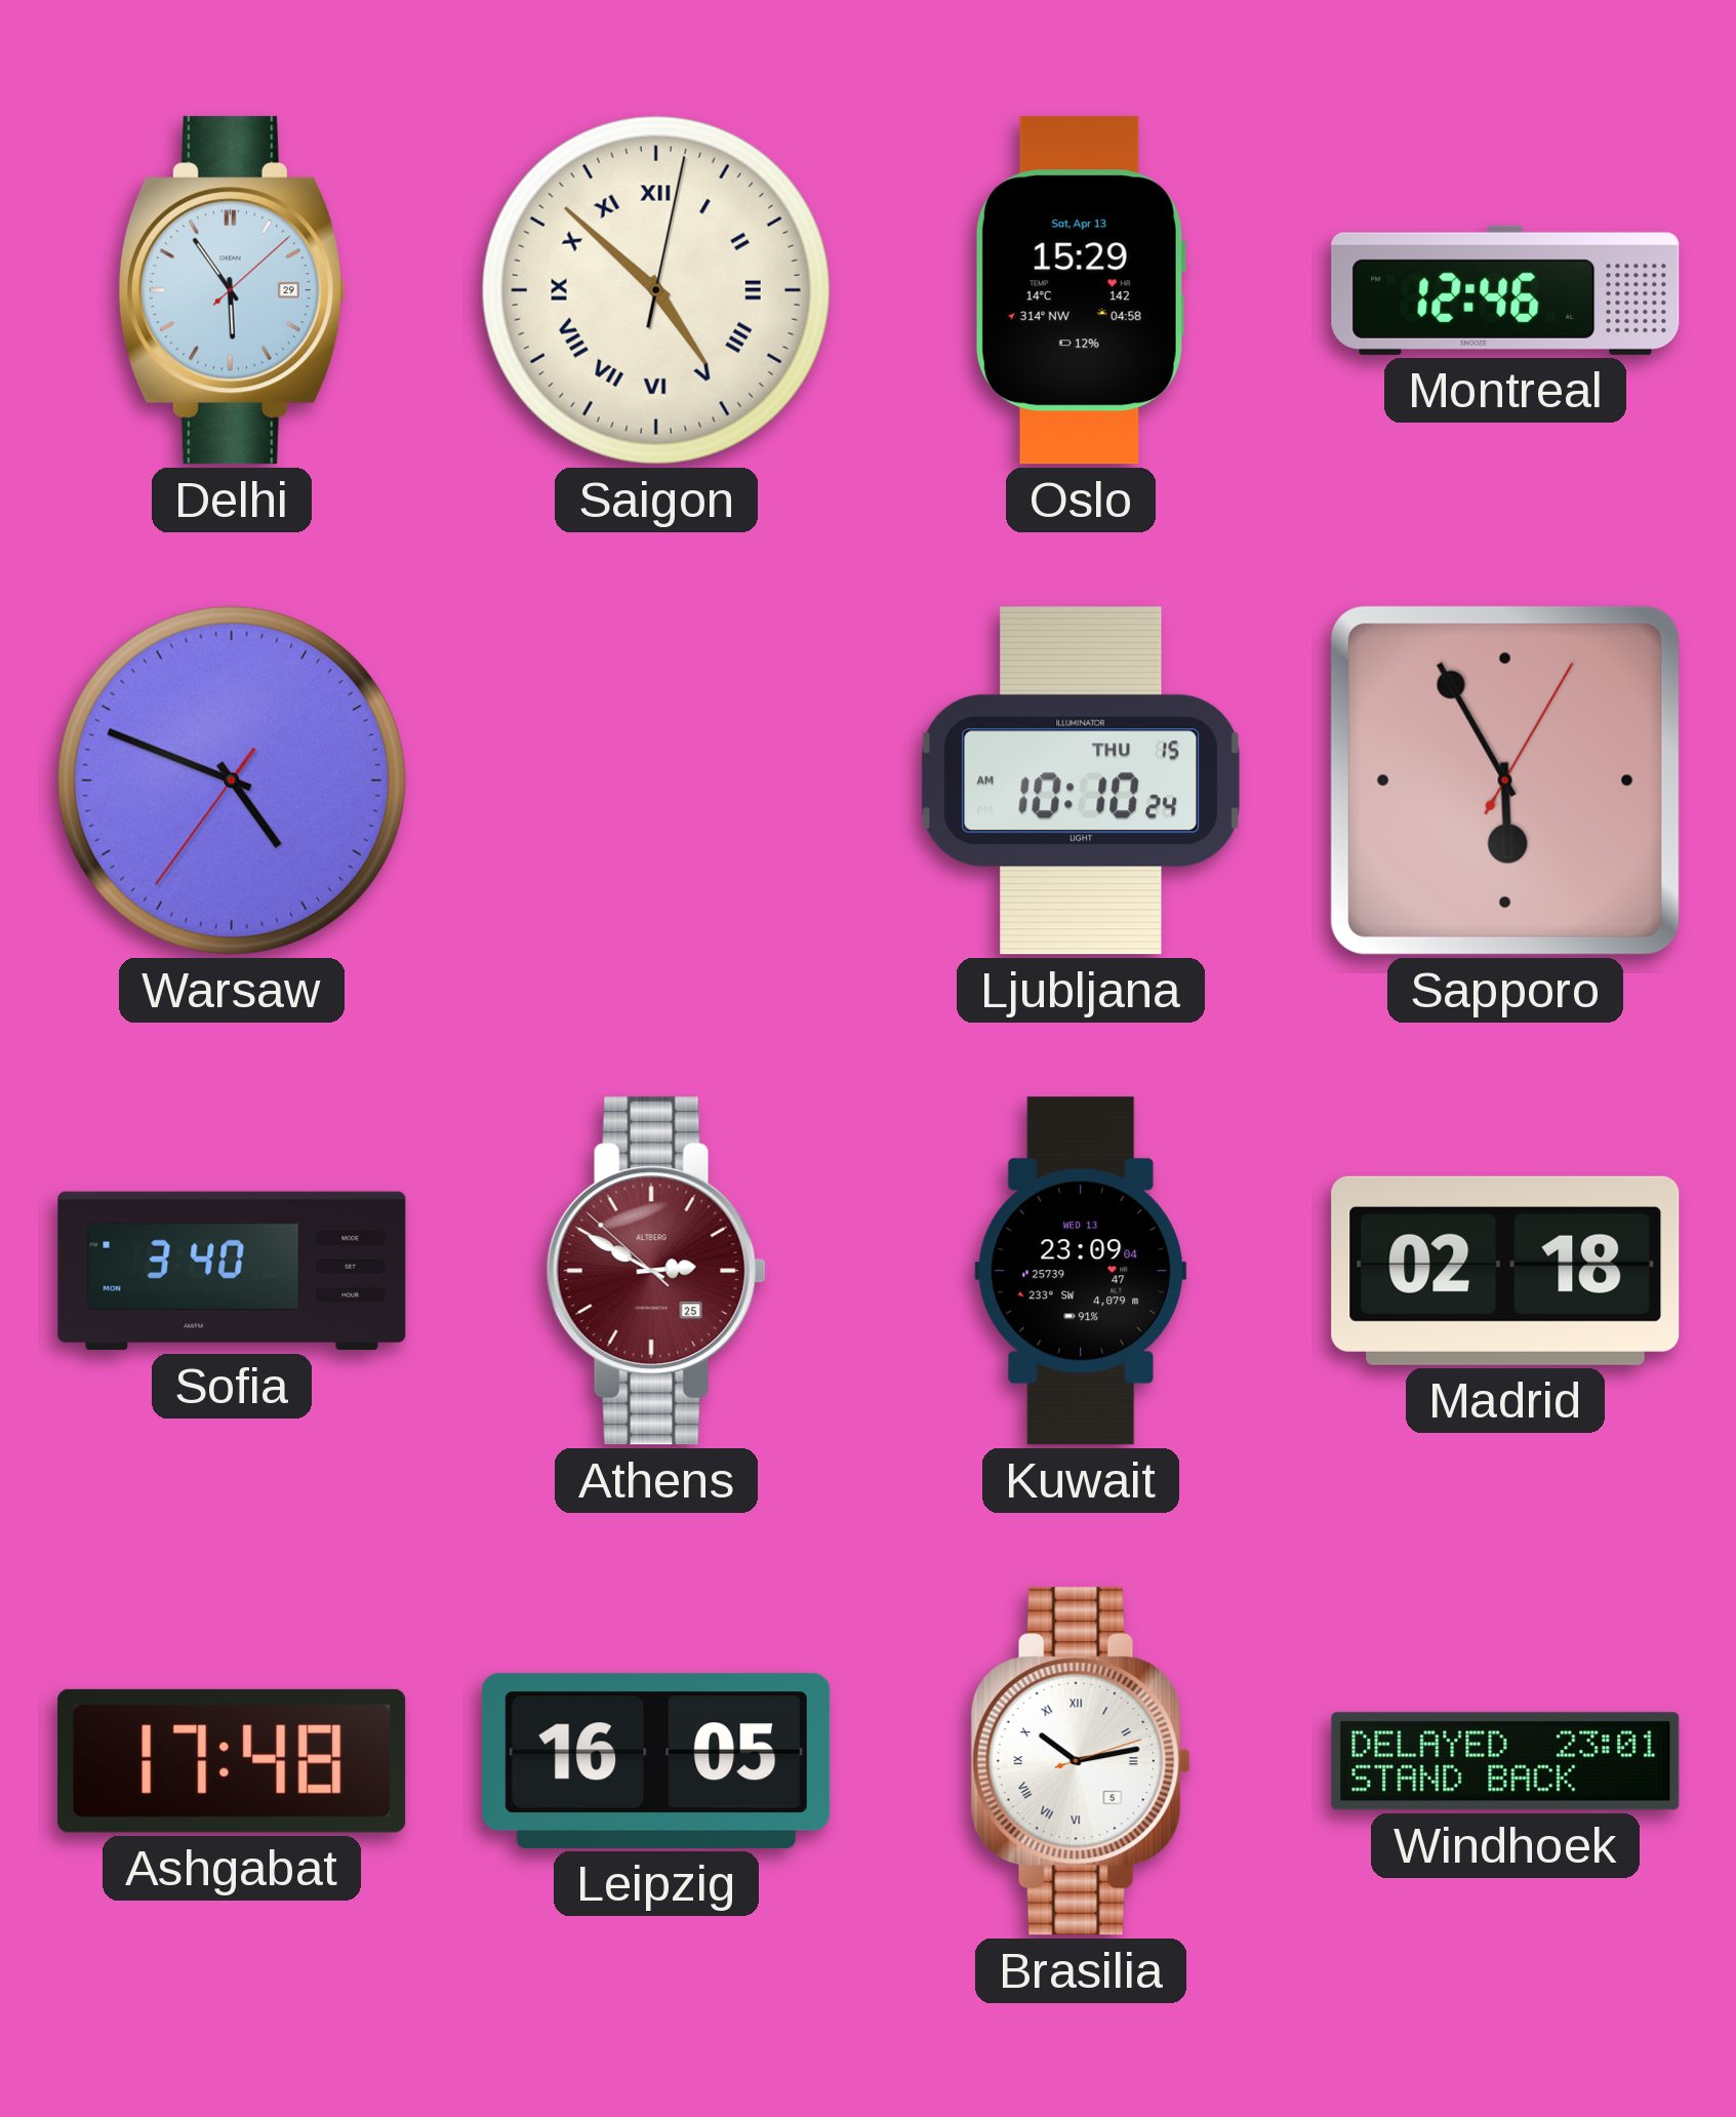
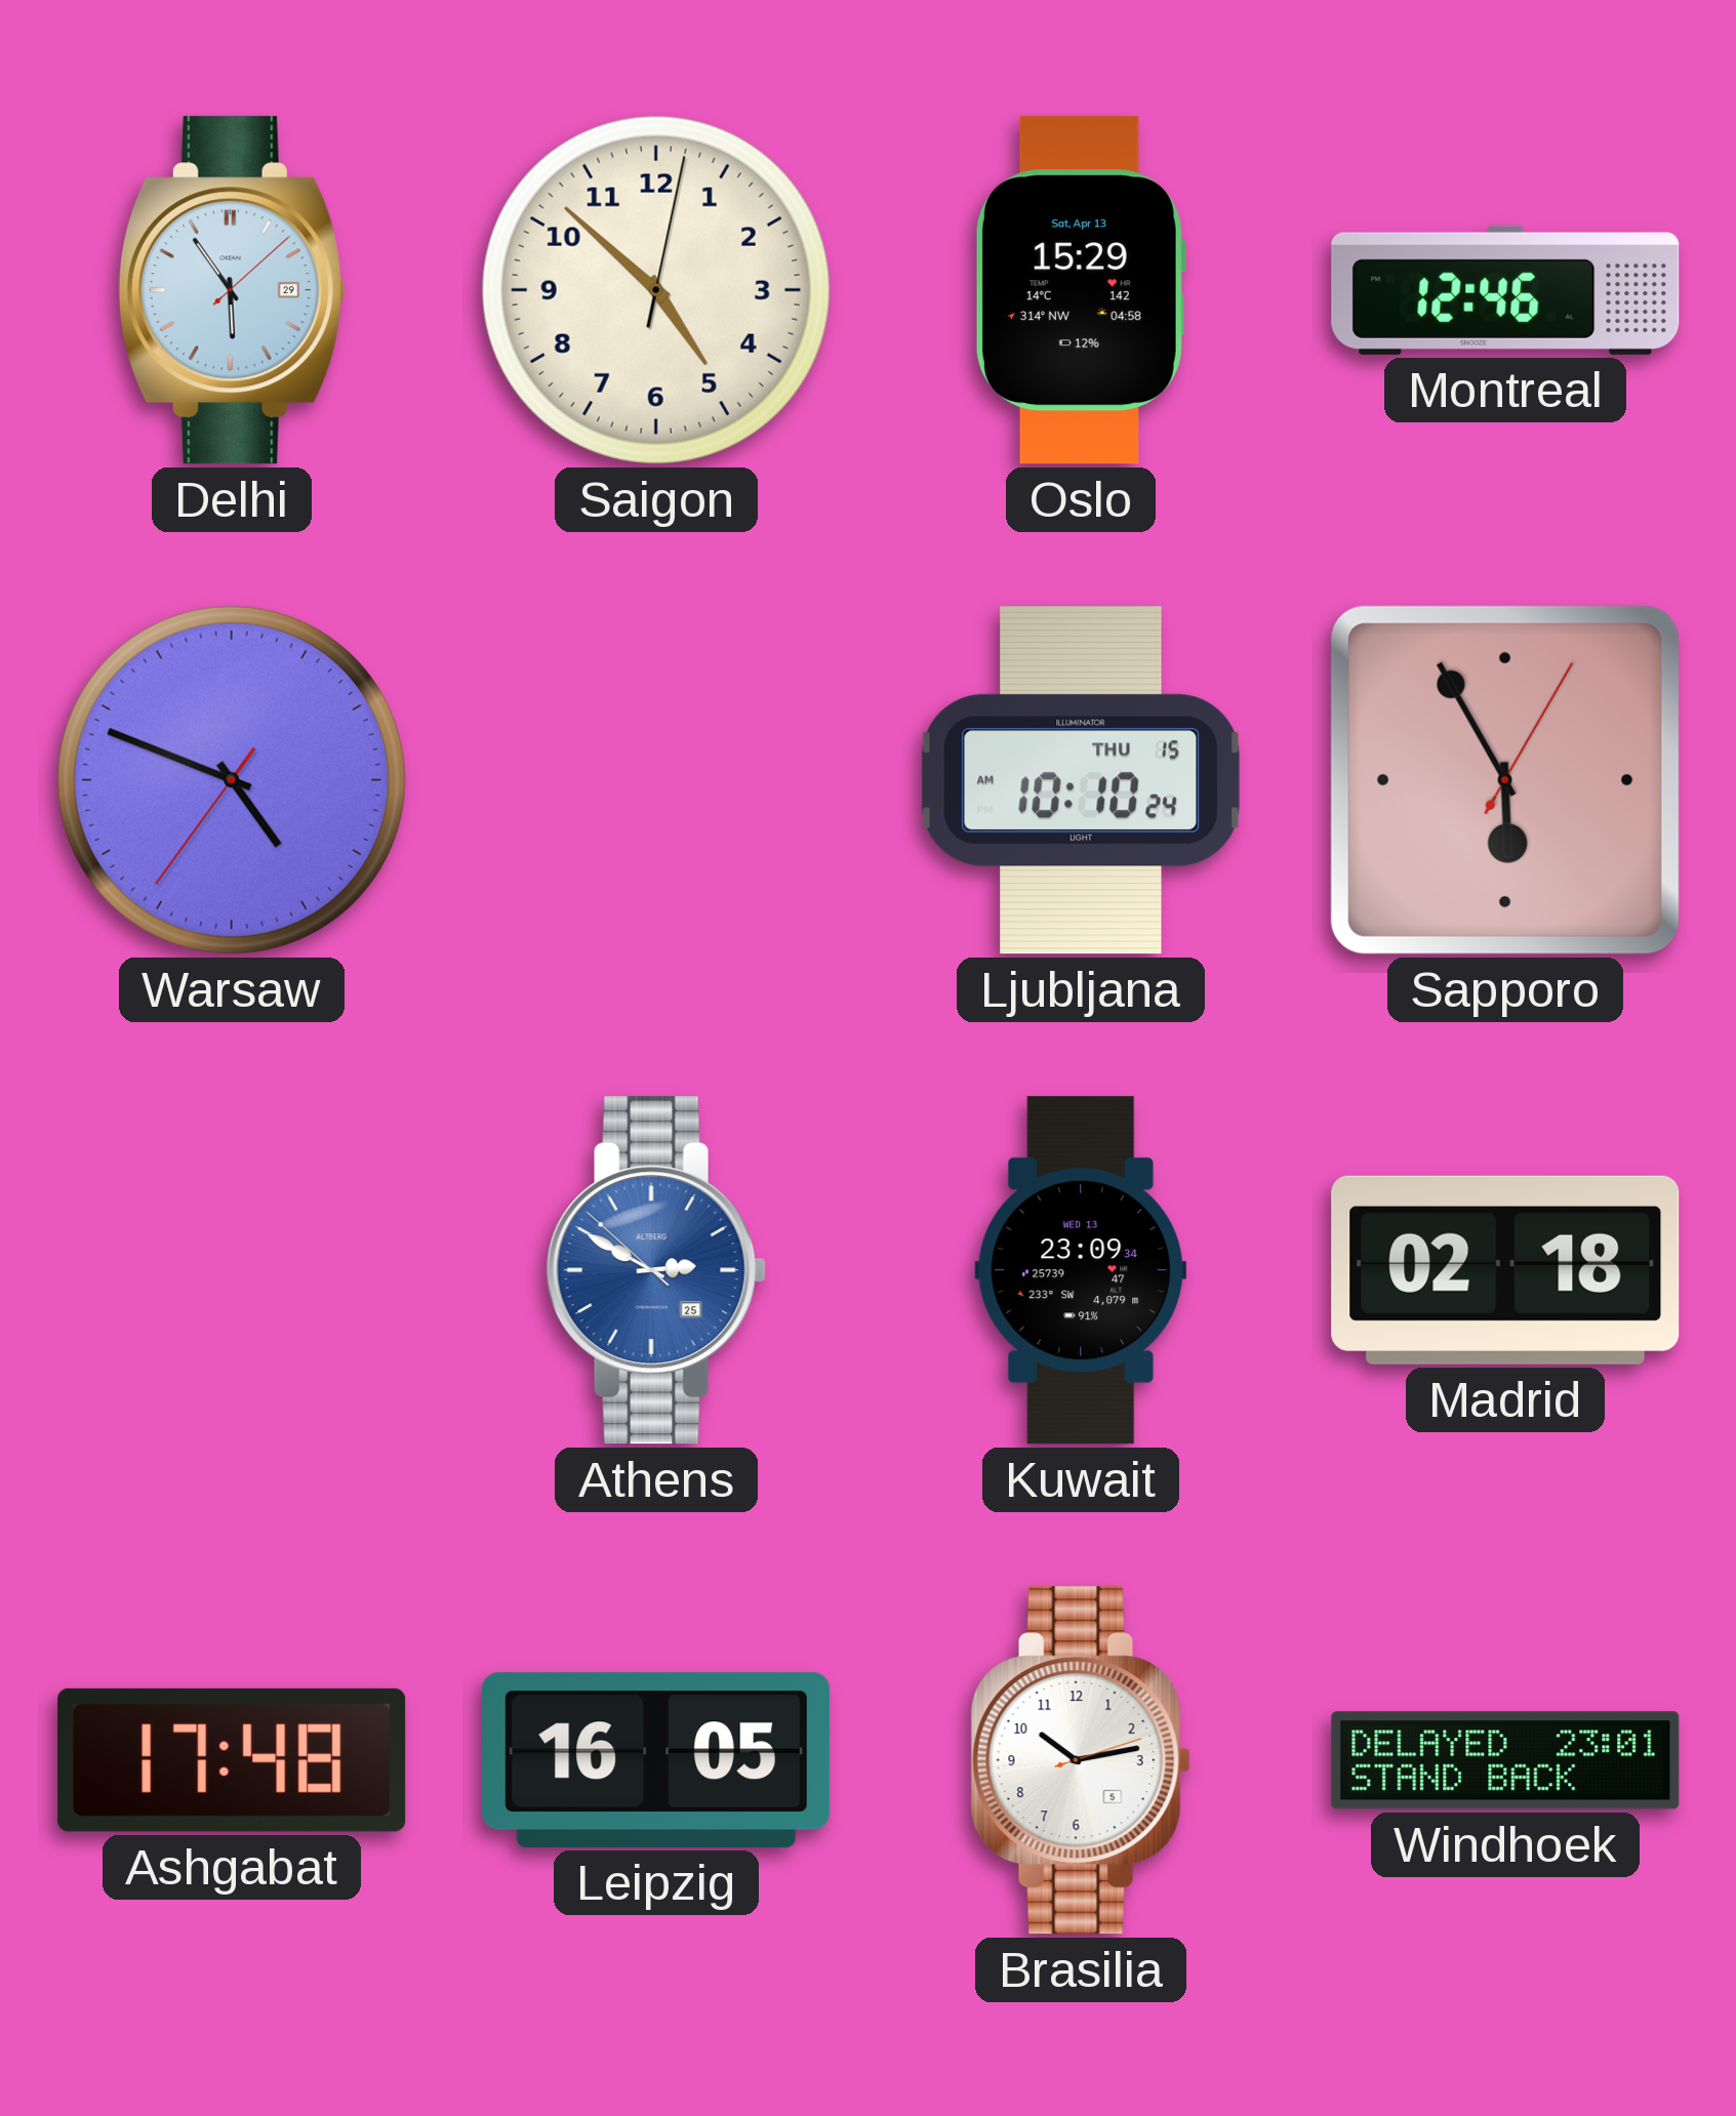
Saigon numerals: Roman -> Arabic
Sofia: 3:40 -> none
Athens dial: burgundy -> blue
Kuwait: 23:09:04 -> 23:09:34
Brasilia numerals: Roman -> Arabic
